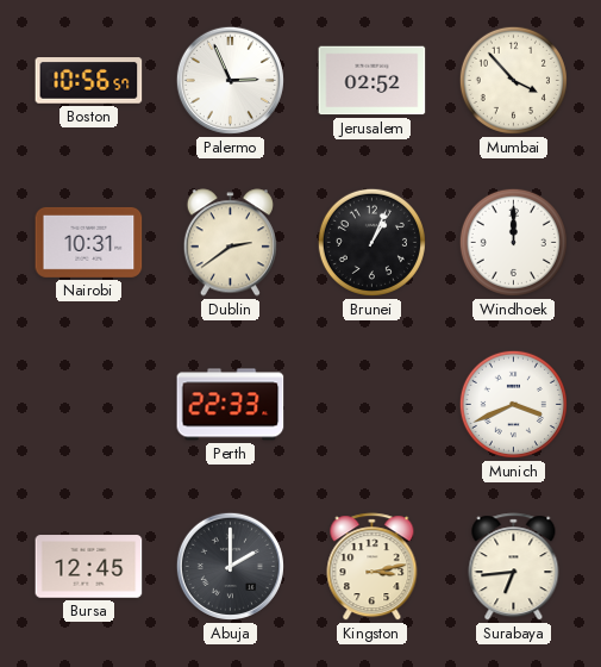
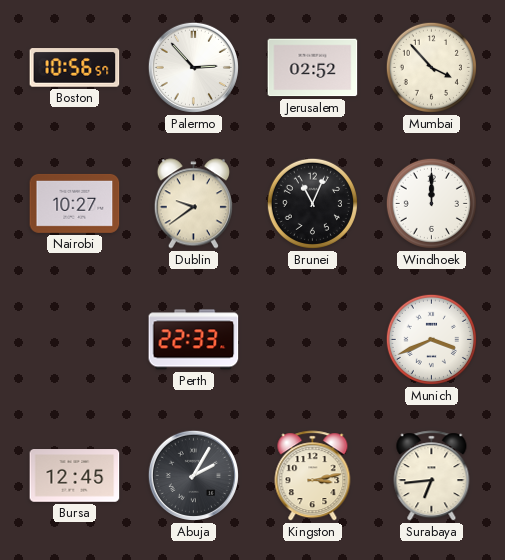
Palermo: 2:56 -> 2:53
Nairobi: 10:31 -> 10:27
Dublin: 2:39 -> 9:39
Brunei: 1:04 -> 11:04
Abuja: 2:00 -> 2:05
